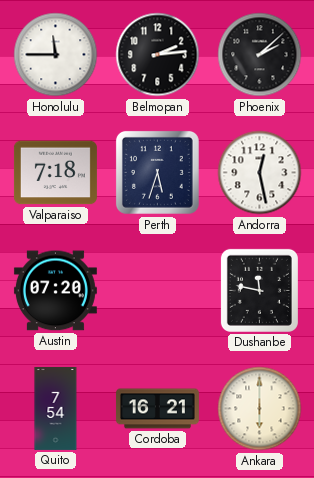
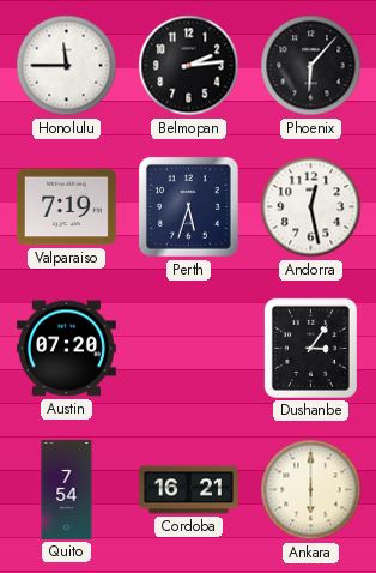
Phoenix: 2:08 -> 6:07
Valparaiso: 7:18 -> 7:19
Dushanbe: 11:47 -> 3:06
